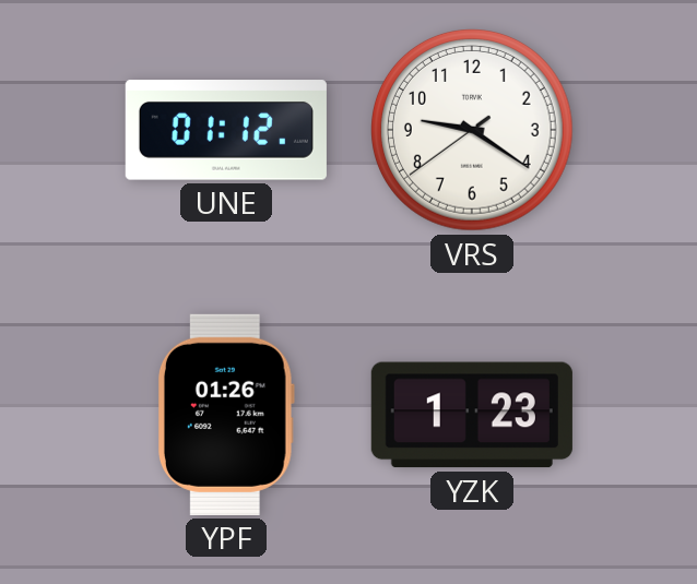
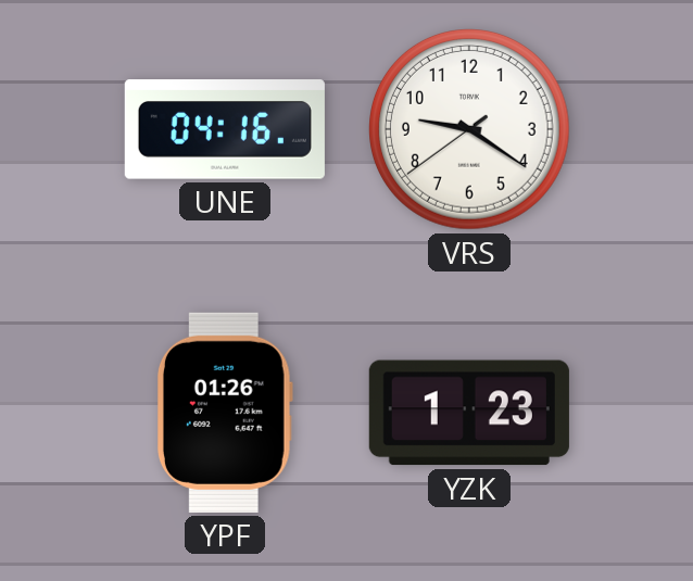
UNE: 01:12 -> 04:16
